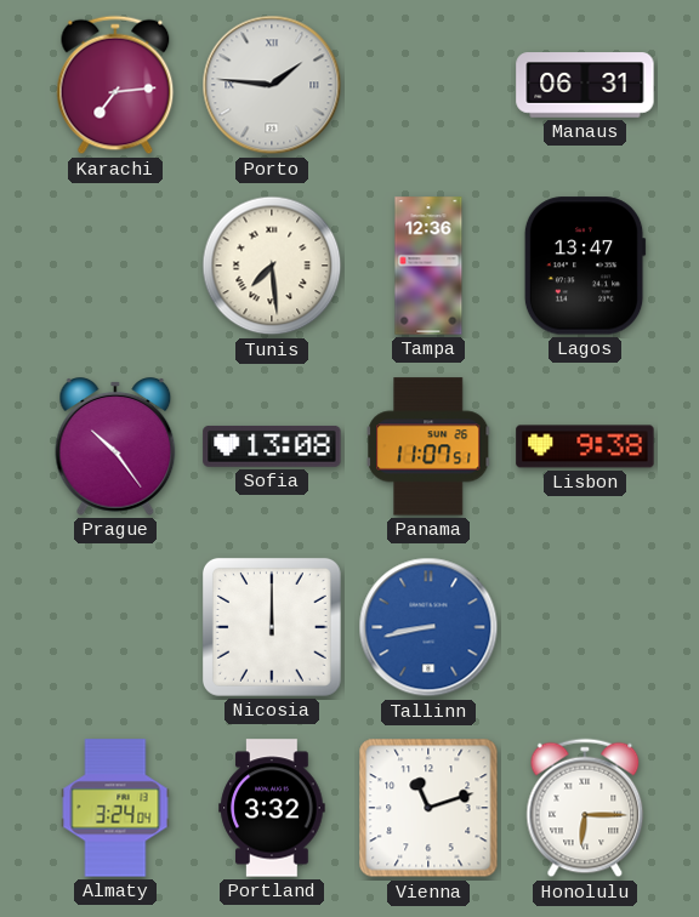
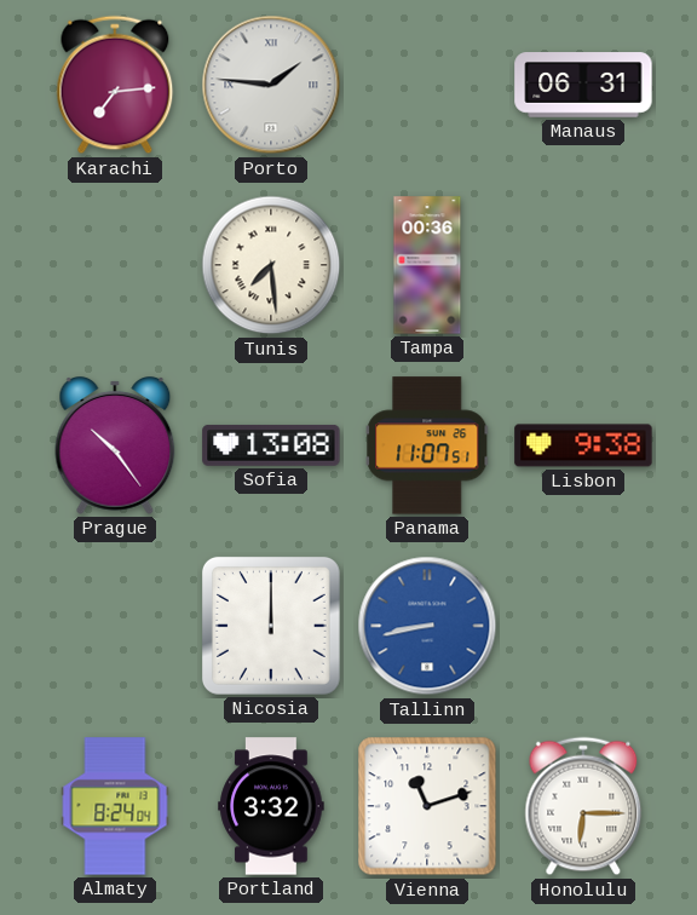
Tampa: 12:36 -> 00:36
Lagos: 13:47 -> none
Almaty: 3:24 -> 8:24
